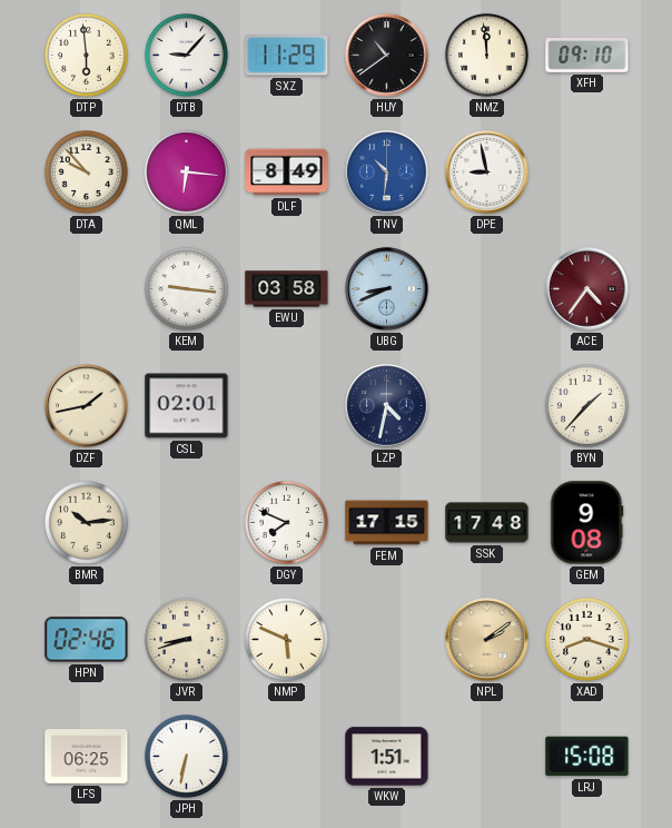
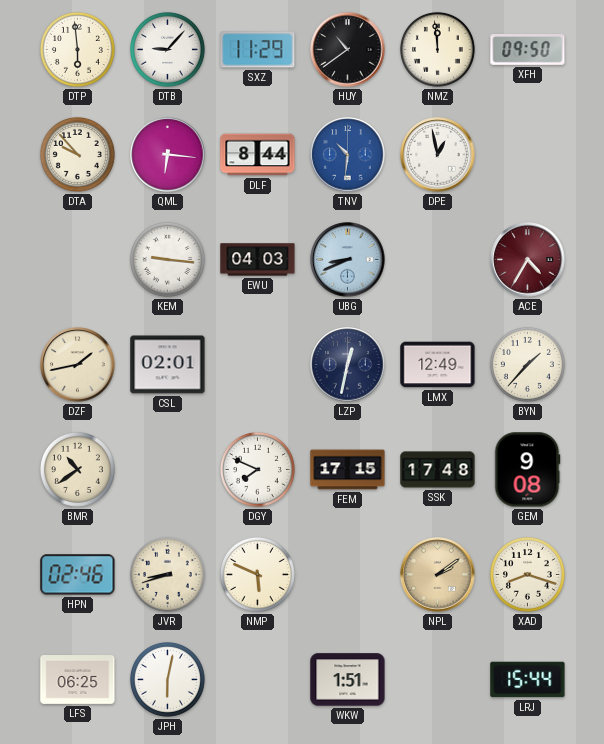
XFH: 09:10 -> 09:50
DLF: 8:49 -> 8:44
DPE: 8:58 -> 12:58
EWU: 03:58 -> 04:03
ACE: 4:36 -> 4:35
LZP: 4:32 -> 12:32
LMX: none -> 12:49
BMR: 10:14 -> 10:39
JPH: 6:32 -> 6:02
LRJ: 15:08 -> 15:44
